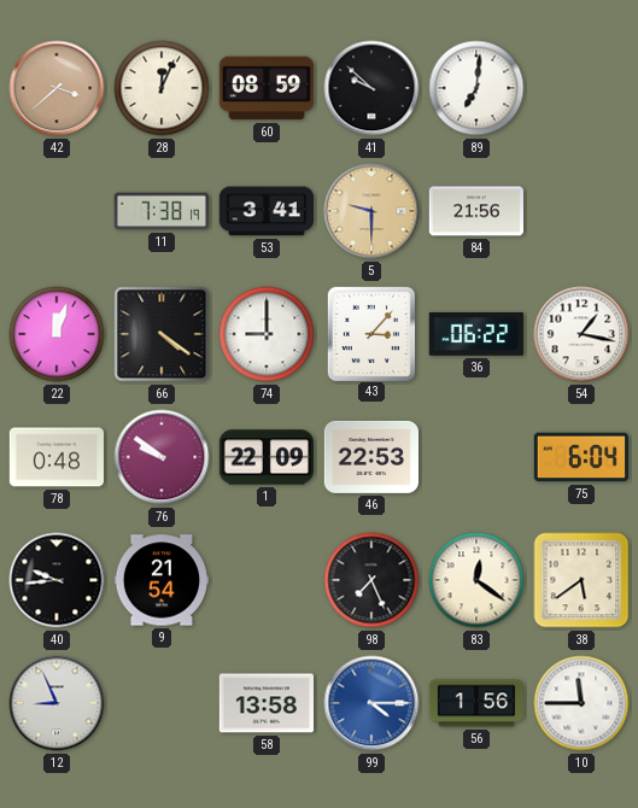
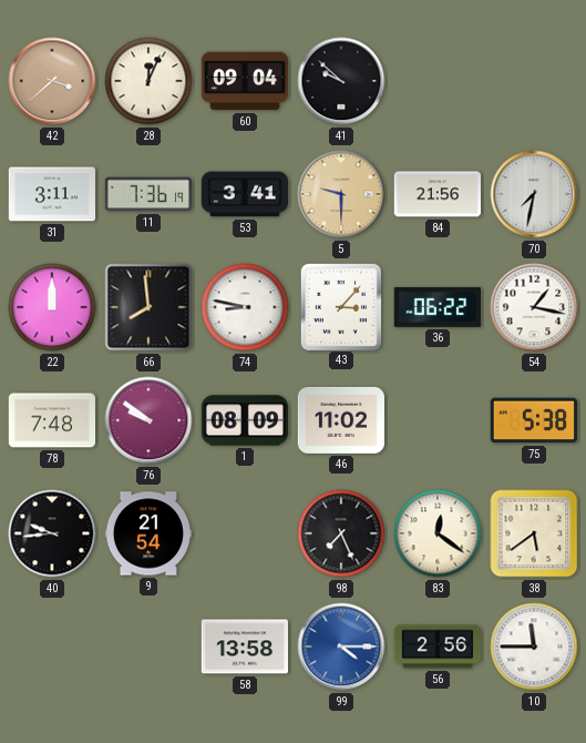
60: 08:59 -> 09:04
89: 7:01 -> none
31: none -> 3:11
11: 7:38 -> 7:36
70: none -> 7:32
22: 12:03 -> 12:00
66: 4:21 -> 7:59
74: 9:00 -> 8:47
78: 0:48 -> 7:48
1: 22:09 -> 08:09
46: 22:53 -> 11:02
75: 6:04 -> 5:38
12: 8:56 -> none
56: 1:56 -> 2:56
